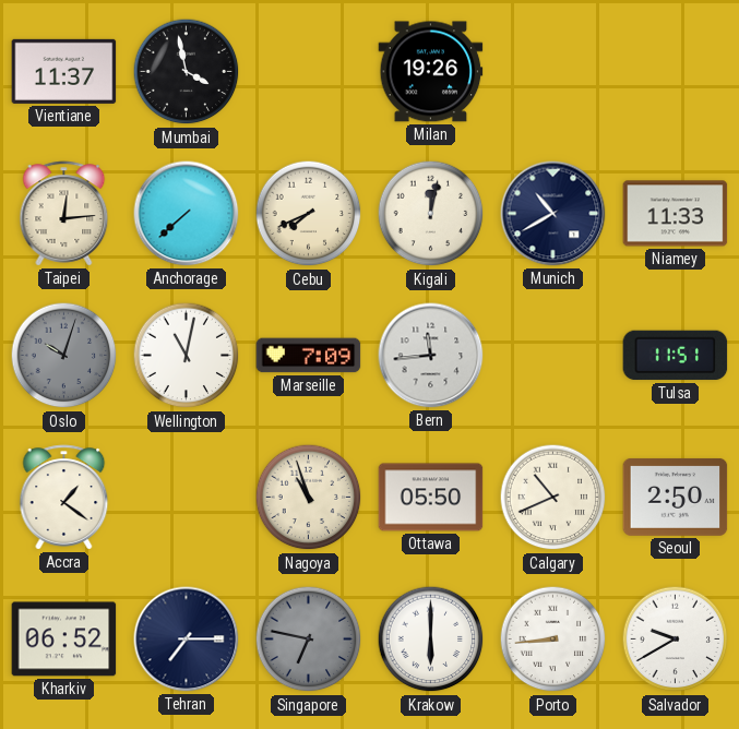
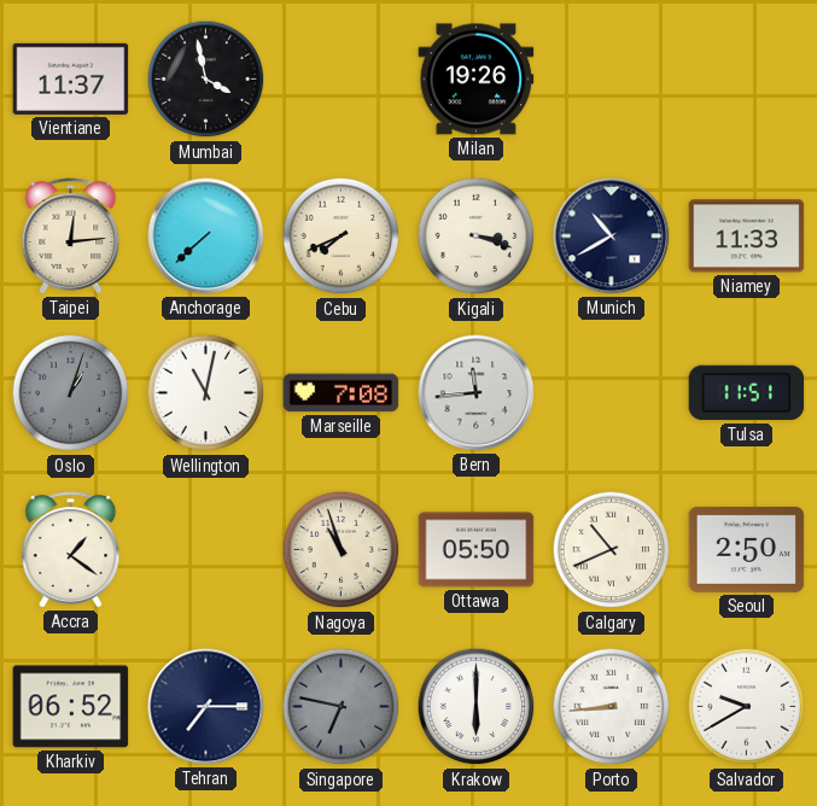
Kigali: 12:02 -> 3:18
Oslo: 10:03 -> 1:03
Marseille: 7:09 -> 7:08
